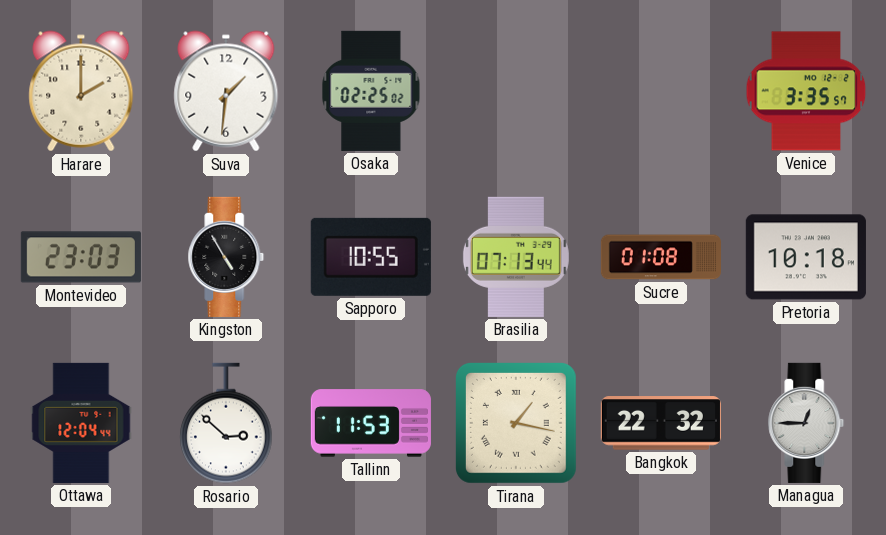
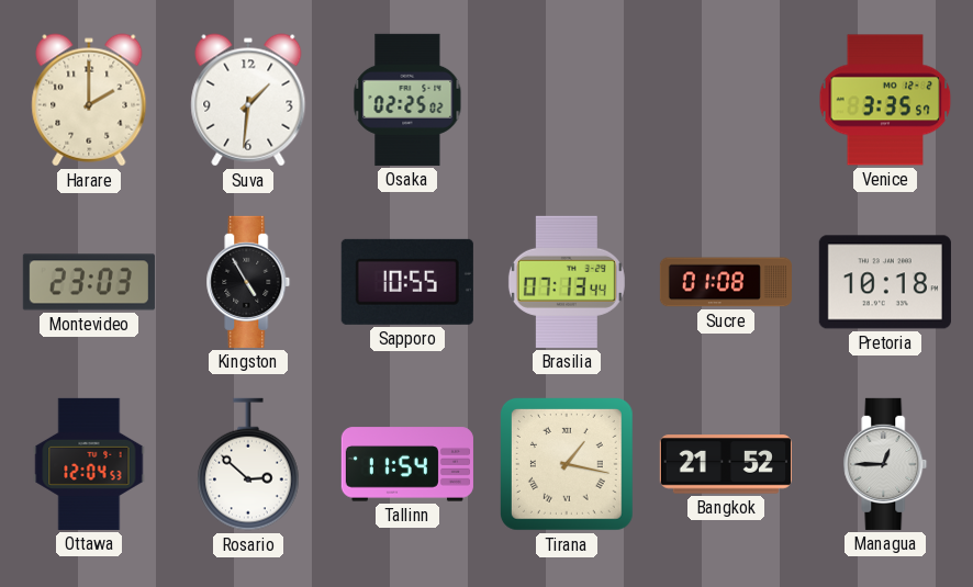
Ottawa: 12:04:44 -> 12:04:53
Tallinn: 11:53 -> 11:54
Bangkok: 22:32 -> 21:52
